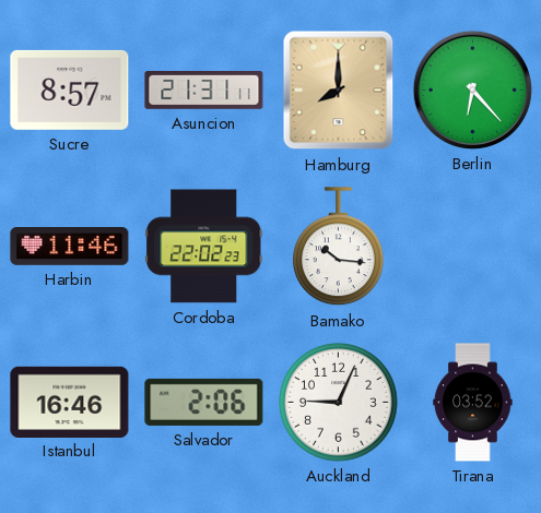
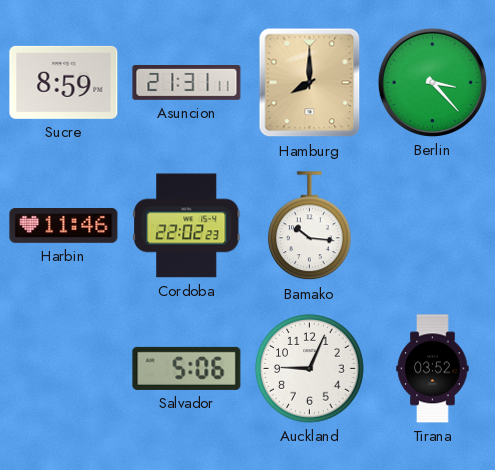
Sucre: 8:57 -> 8:59
Berlin: 6:23 -> 3:23
Istanbul: 16:46 -> none
Salvador: 2:06 -> 5:06
